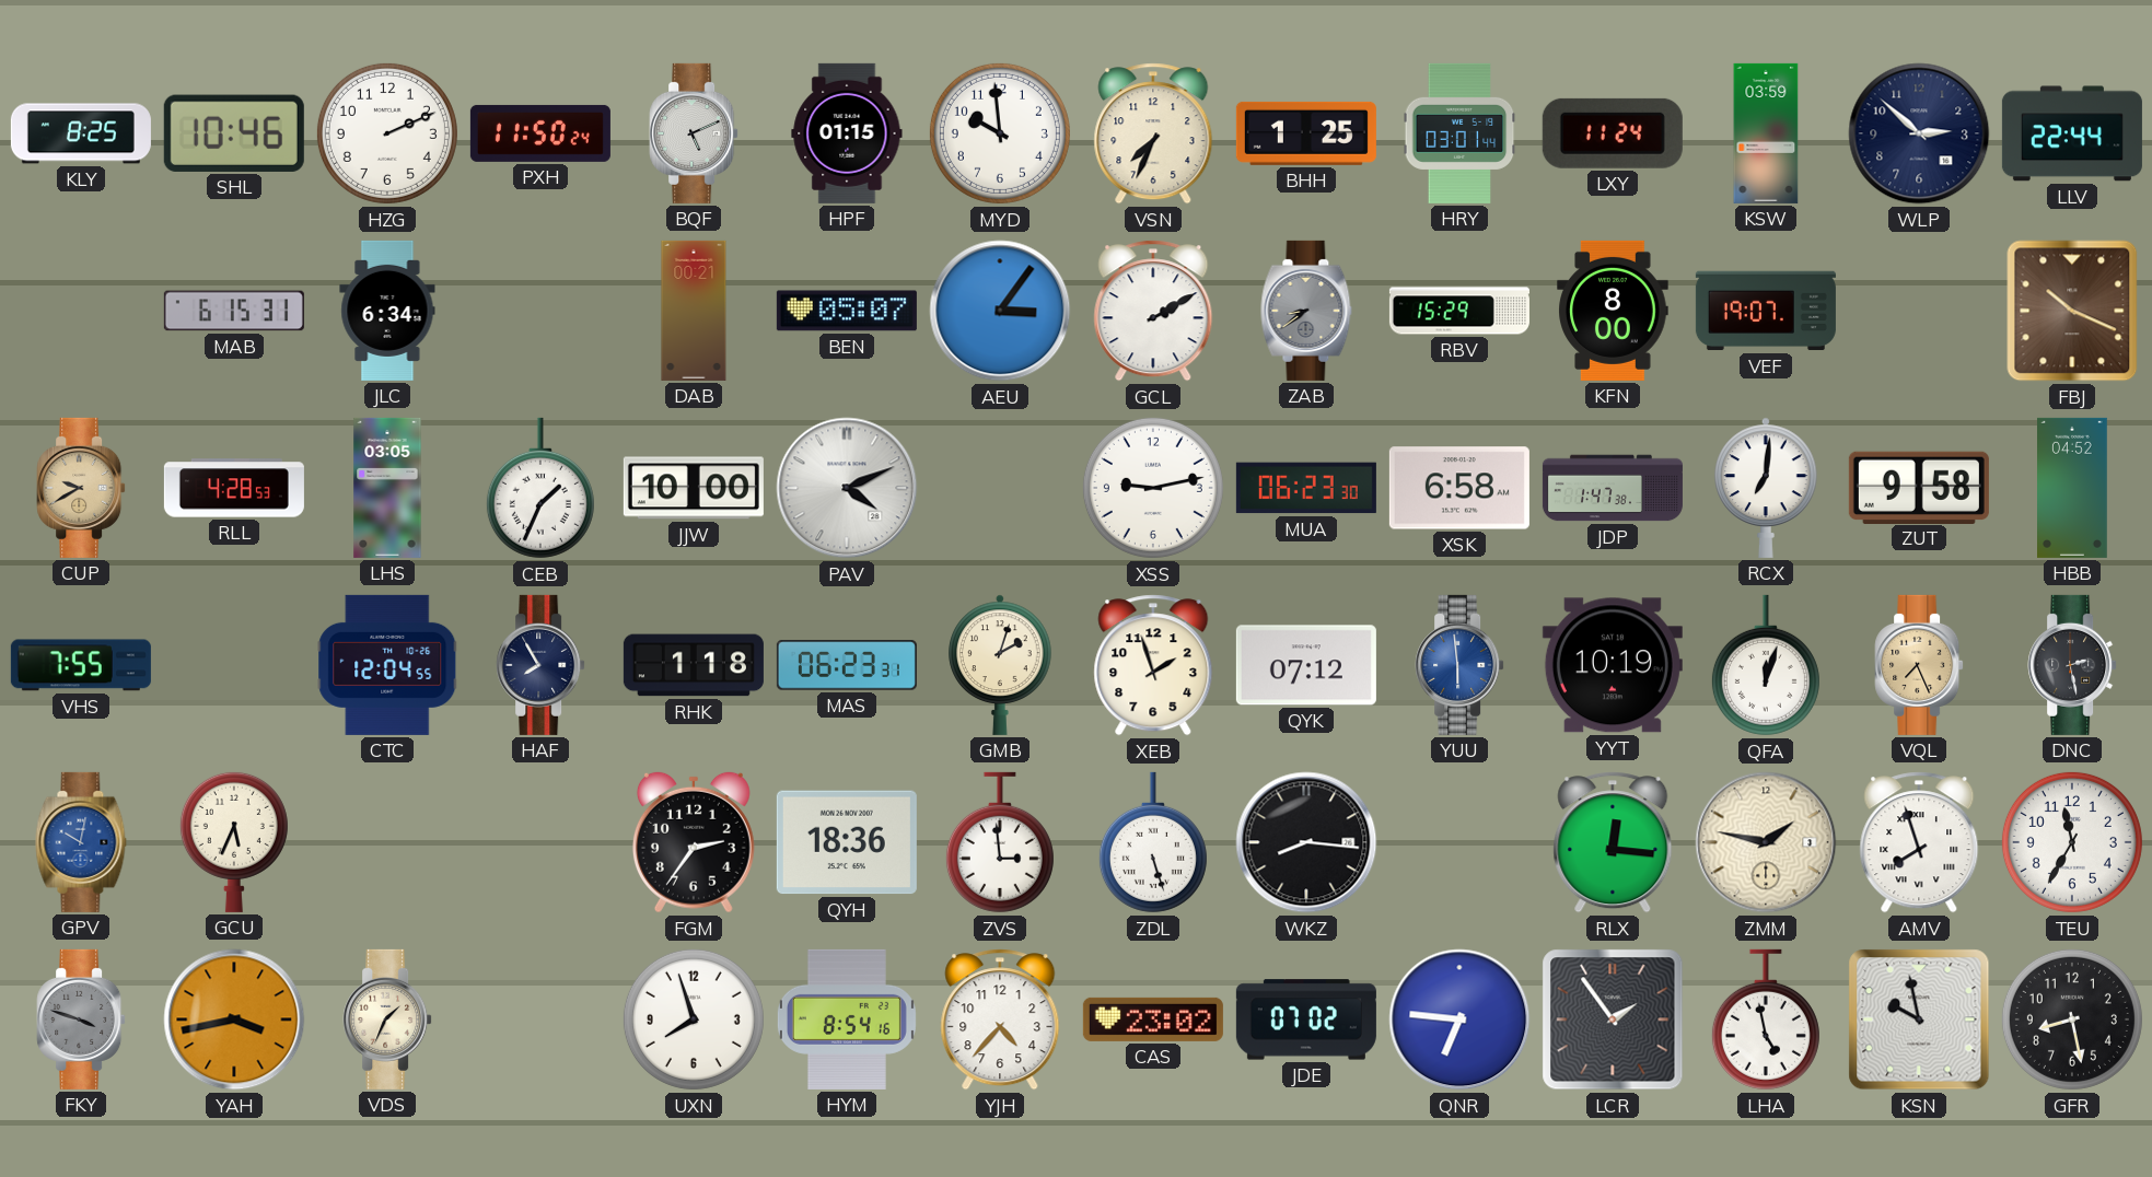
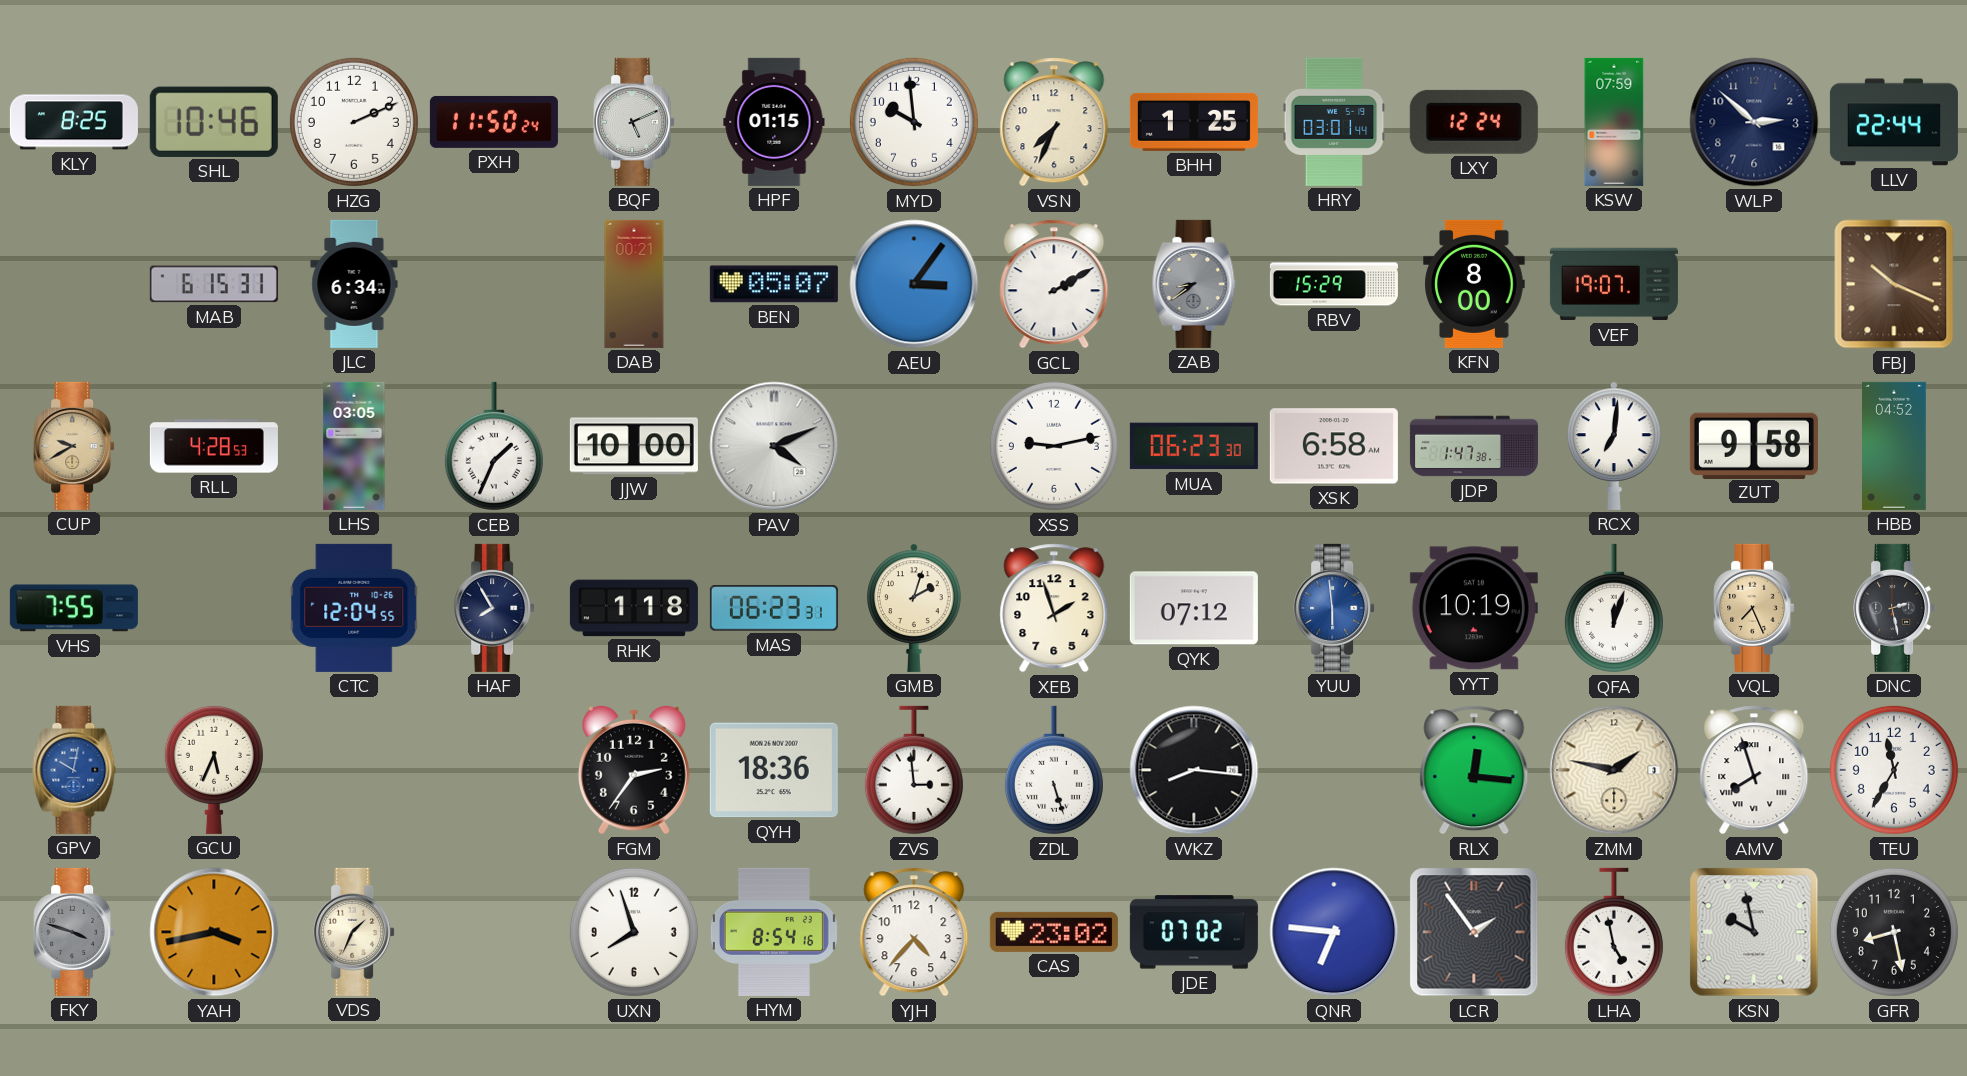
LXY: 11:24 -> 12:24
KSW: 03:59 -> 07:59
